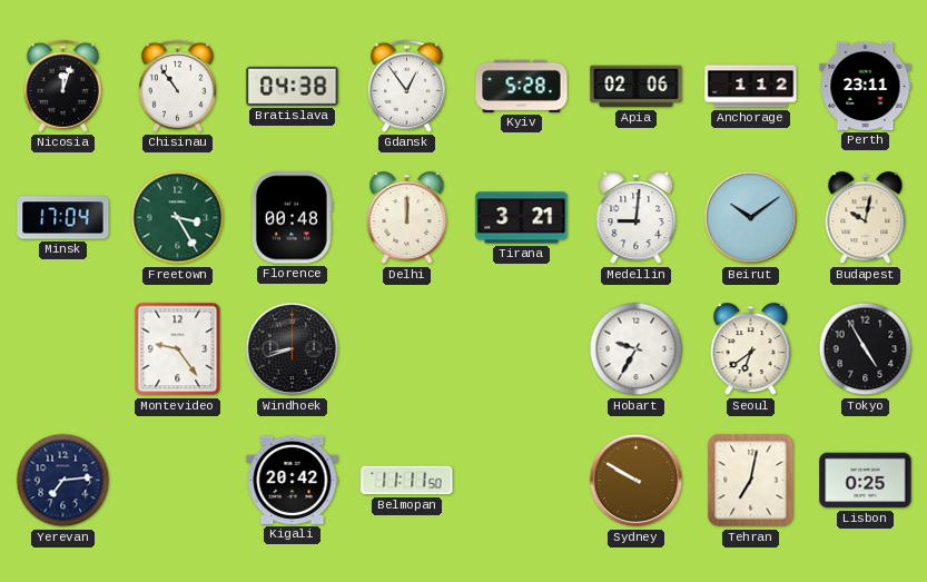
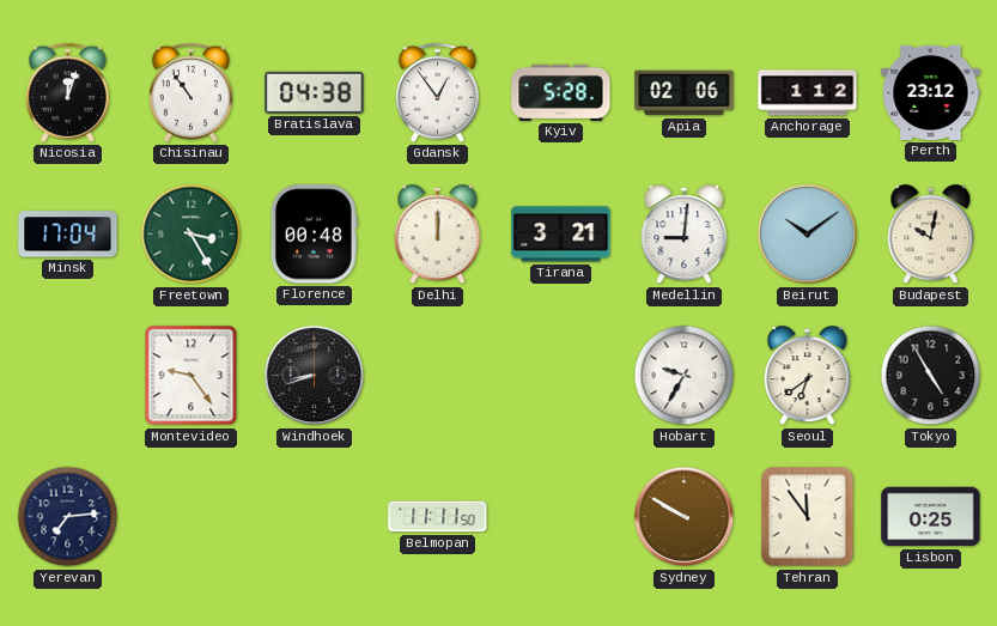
Perth: 23:11 -> 23:12
Kigali: 20:42 -> none
Tehran: 7:02 -> 11:54
